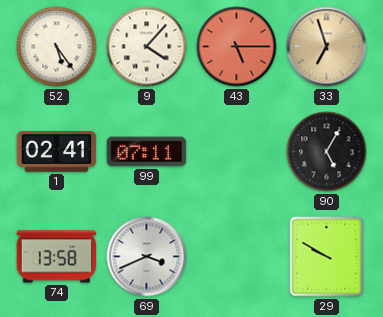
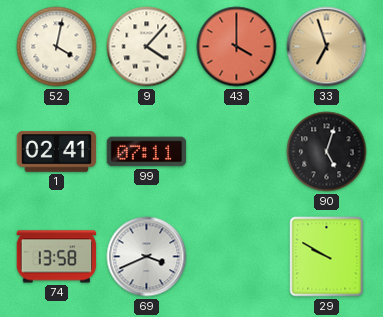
52: 5:24 -> 4:02
43: 5:15 -> 4:00
90: 5:05 -> 5:03
